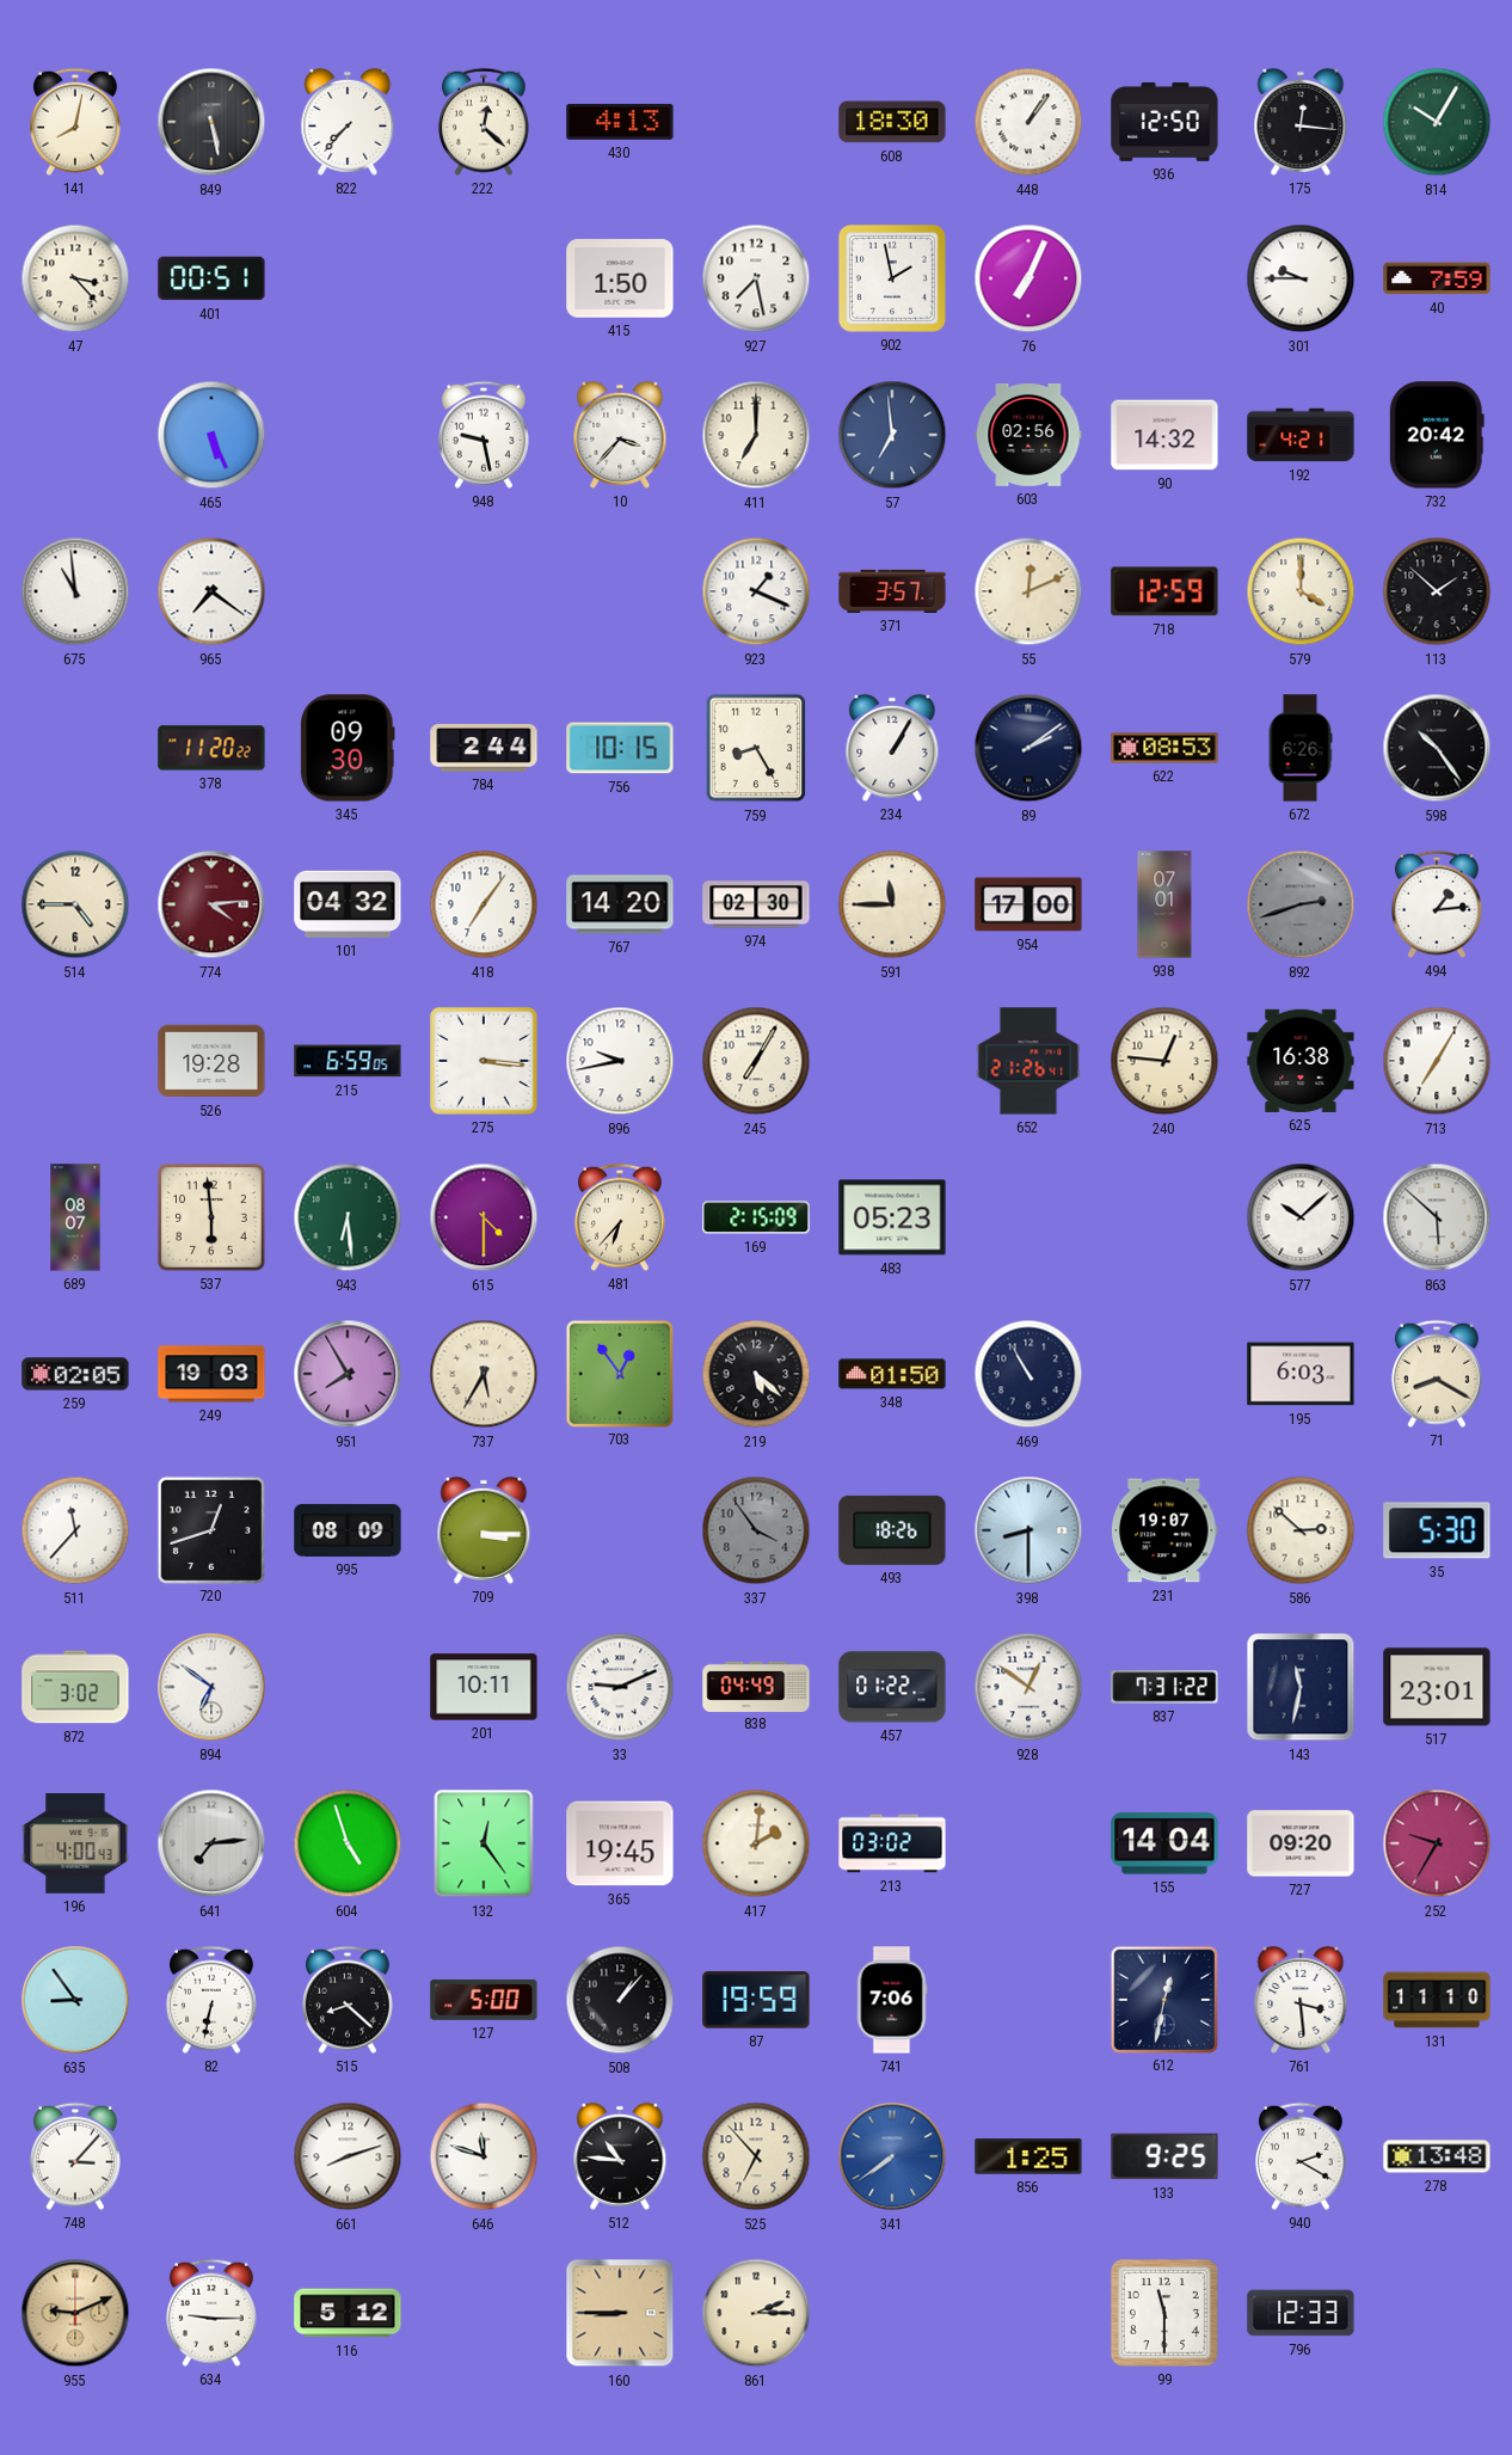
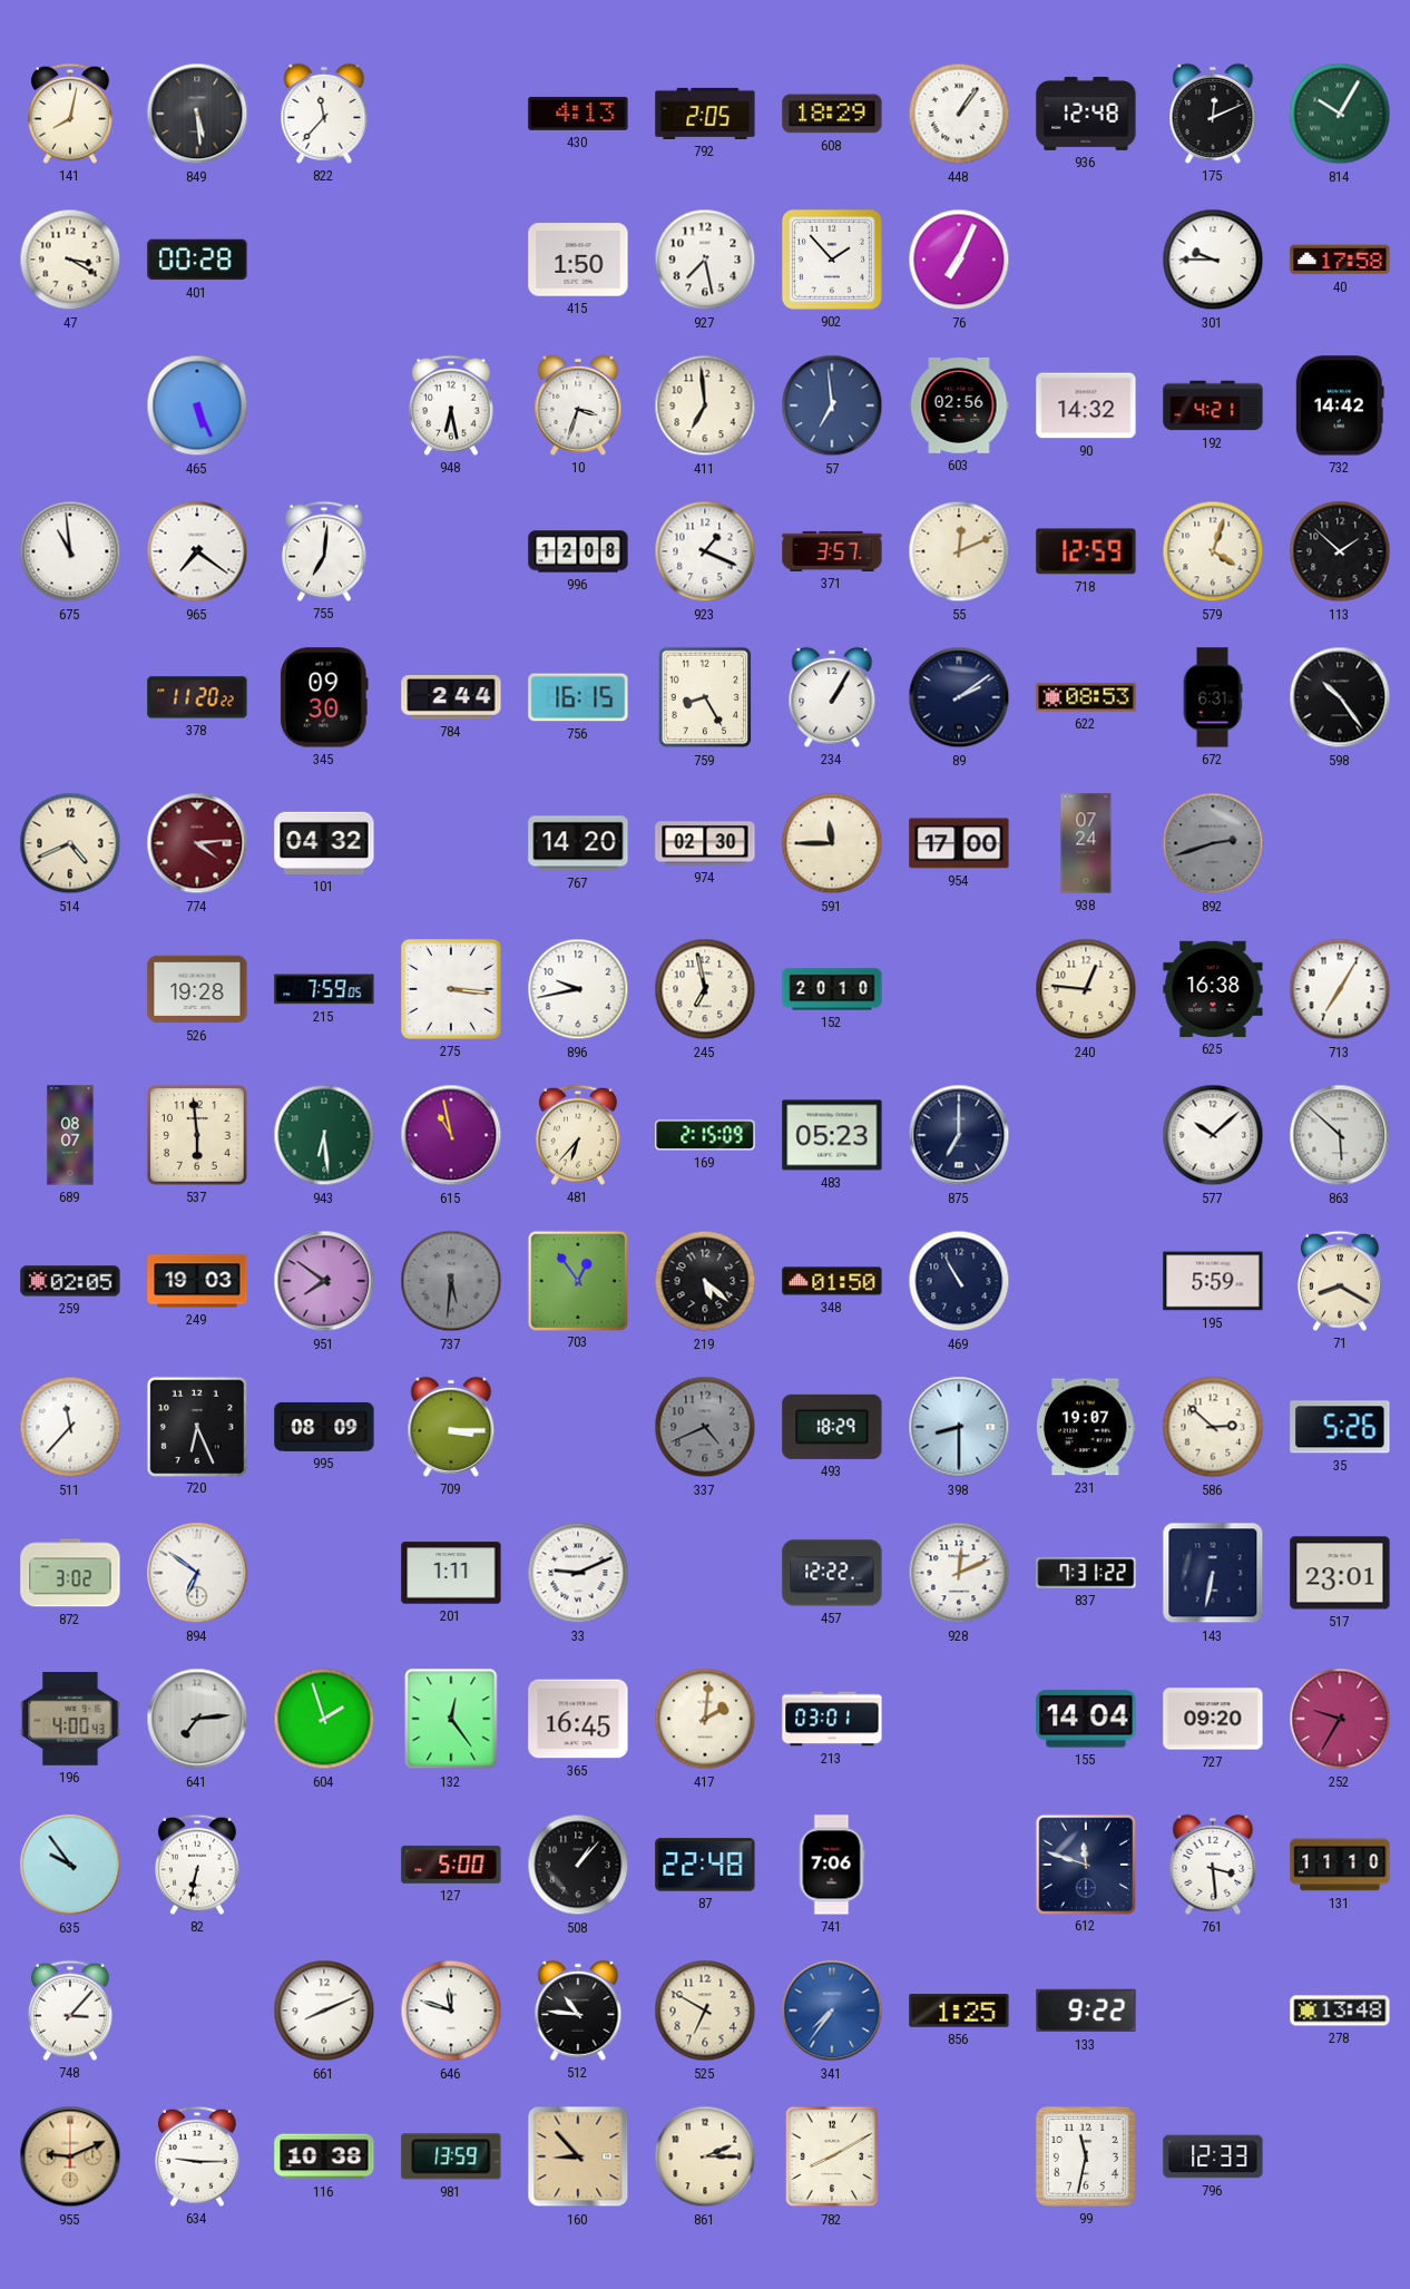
849: 5:28 -> 5:29
822: 7:37 -> 11:37
222: 12:22 -> none
792: none -> 2:05
608: 18:30 -> 18:29
936: 12:50 -> 12:48
175: 12:16 -> 12:11
47: 3:23 -> 3:20
401: 00:51 -> 00:28
902: 1:58 -> 1:53
40: 7:59 -> 17:58
948: 9:28 -> 6:28
10: 3:37 -> 3:33
411: 7:00 -> 6:59
732: 20:42 -> 14:42
755: none -> 7:01
996: none -> 12:08
579: 4:00 -> 4:03
756: 10:15 -> 16:15
672: 6:26 -> 6:31
514: 4:45 -> 4:41
418: 7:06 -> none
938: 07:01 -> 07:24
494: 1:14 -> none
215: 6:59 -> 7:59
245: 7:05 -> 6:58
152: none -> 20:10
652: 21:26 -> none
615: 4:30 -> 10:58
875: none -> 7:00
951: 7:55 -> 7:51
737: 5:35 -> 5:31
737 dial: cream -> grey
195: 6:03 -> 5:59
720: 12:42 -> 6:26
337: 3:54 -> 4:41
493: 18:26 -> 18:29
35: 5:30 -> 5:26
201: 10:11 -> 1:11
838: 04:49 -> none
457: 01:22 -> 12:22
928: 12:51 -> 12:11
143: 11:32 -> 6:32
604: 4:57 -> 1:57
365: 19:45 -> 16:45
213: 03:02 -> 03:01
635: 8:54 -> 9:54
515: 8:22 -> none
87: 19:59 -> 22:48
612: 12:32 -> 11:48
661: 8:12 -> 8:11
525: 6:53 -> 6:50
341: 7:39 -> 7:36
133: 9:25 -> 9:22
940: 2:20 -> none
116: 5:12 -> 10:38
981: none -> 13:59
160: 8:45 -> 8:53
782: none -> 8:10
99: 11:30 -> 11:32
